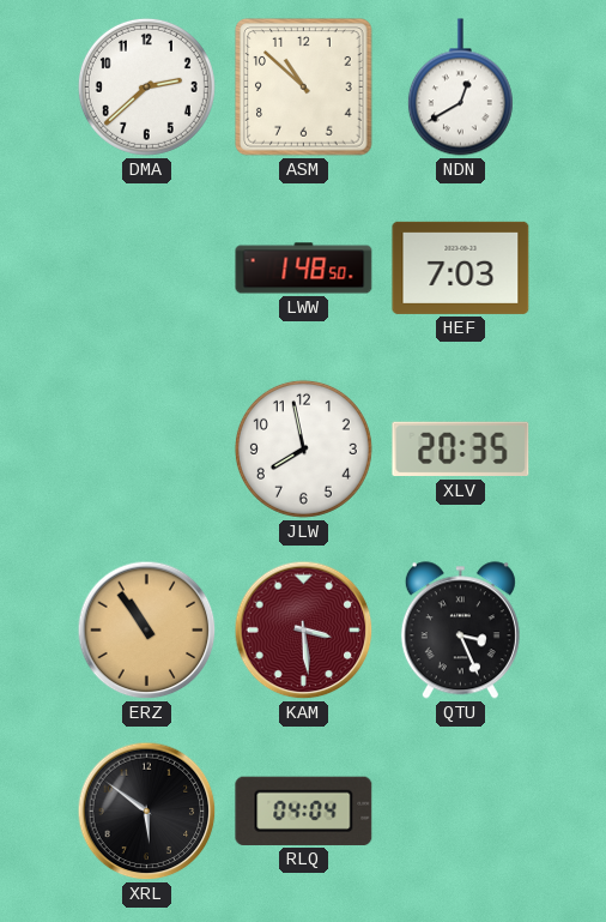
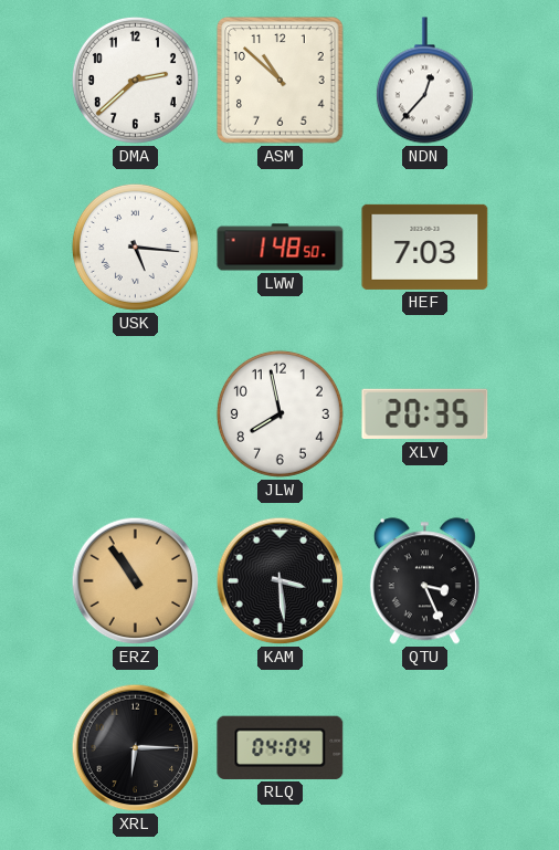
NDN: 12:40 -> 12:37
USK: none -> 5:16
KAM dial: burgundy -> black
XRL: 5:51 -> 6:15
